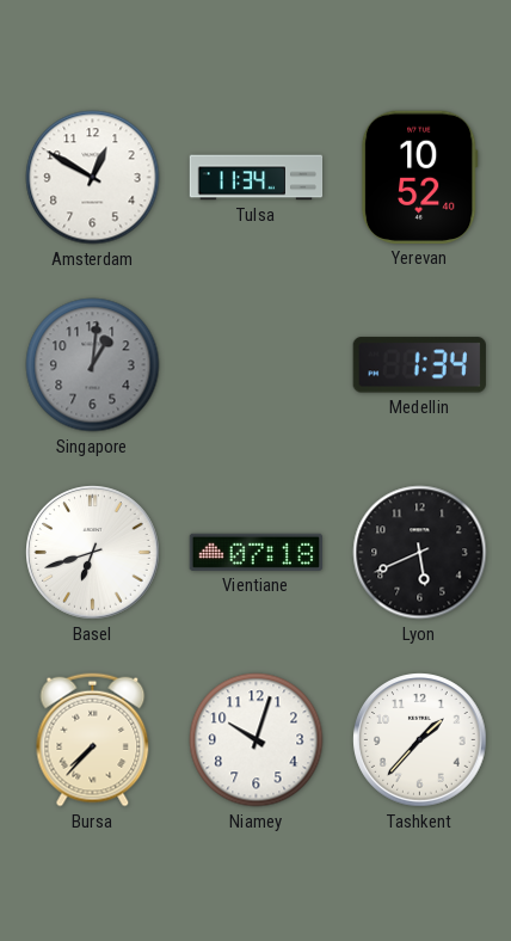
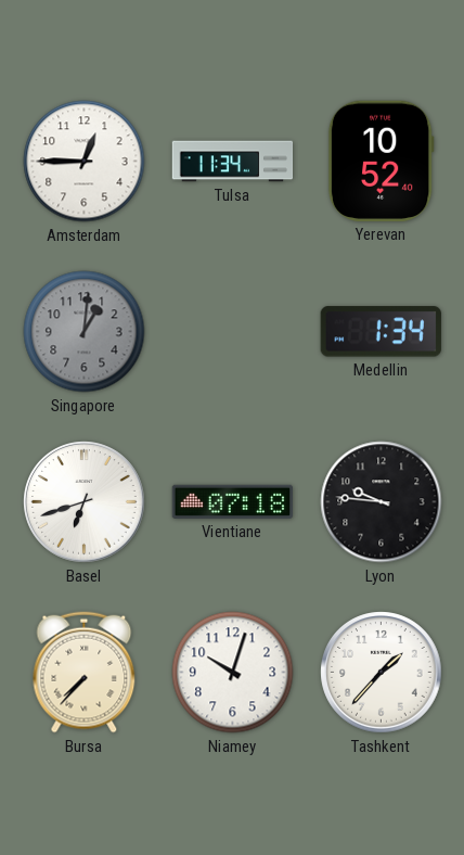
Amsterdam: 12:50 -> 12:45
Lyon: 5:41 -> 9:46
